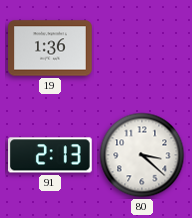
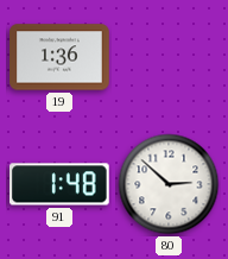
91: 2:13 -> 1:48
80: 3:22 -> 2:52
